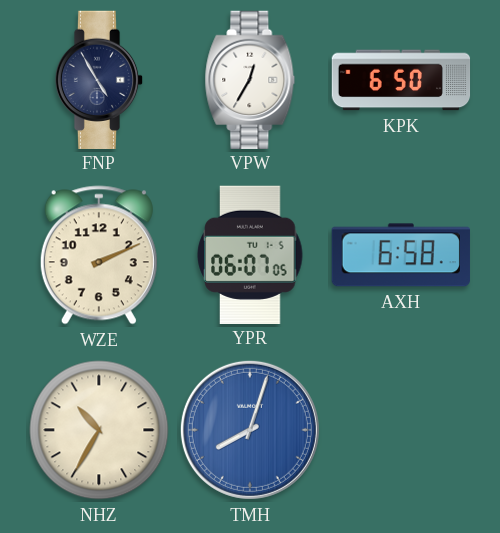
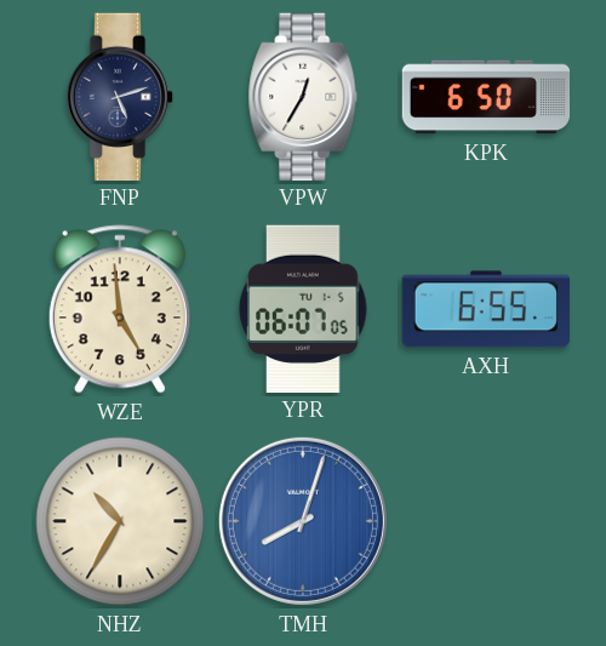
FNP: 4:55 -> 5:12
WZE: 2:11 -> 4:59
AXH: 6:58 -> 6:55
